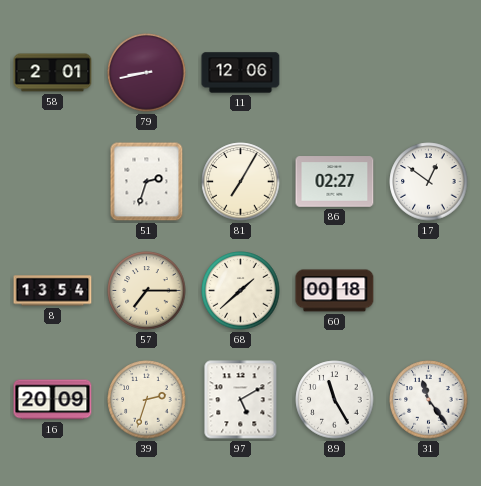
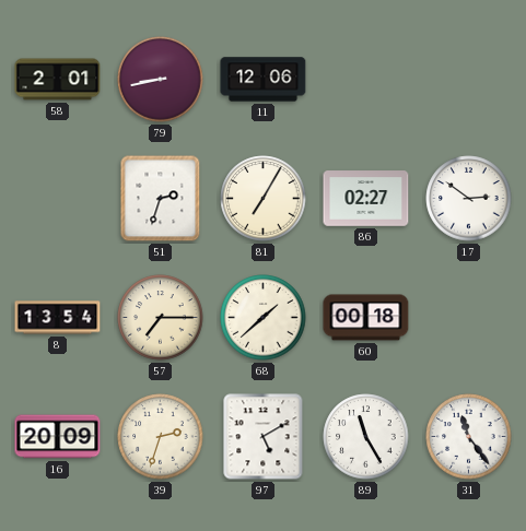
17: 12:51 -> 2:51
